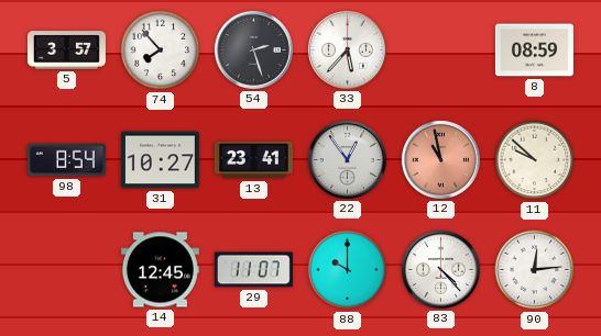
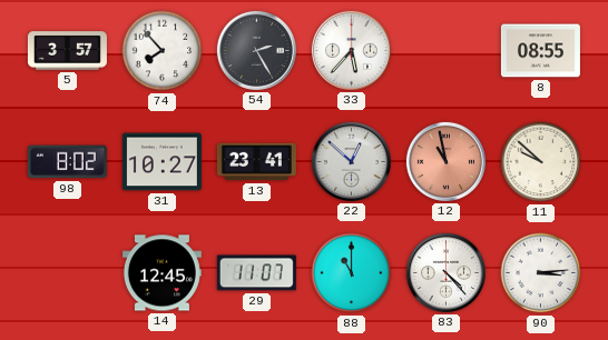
54: 2:27 -> 2:25
8: 08:59 -> 08:55
98: 8:54 -> 8:02
22: 12:54 -> 12:52
88: 10:00 -> 11:00
90: 12:14 -> 3:14
